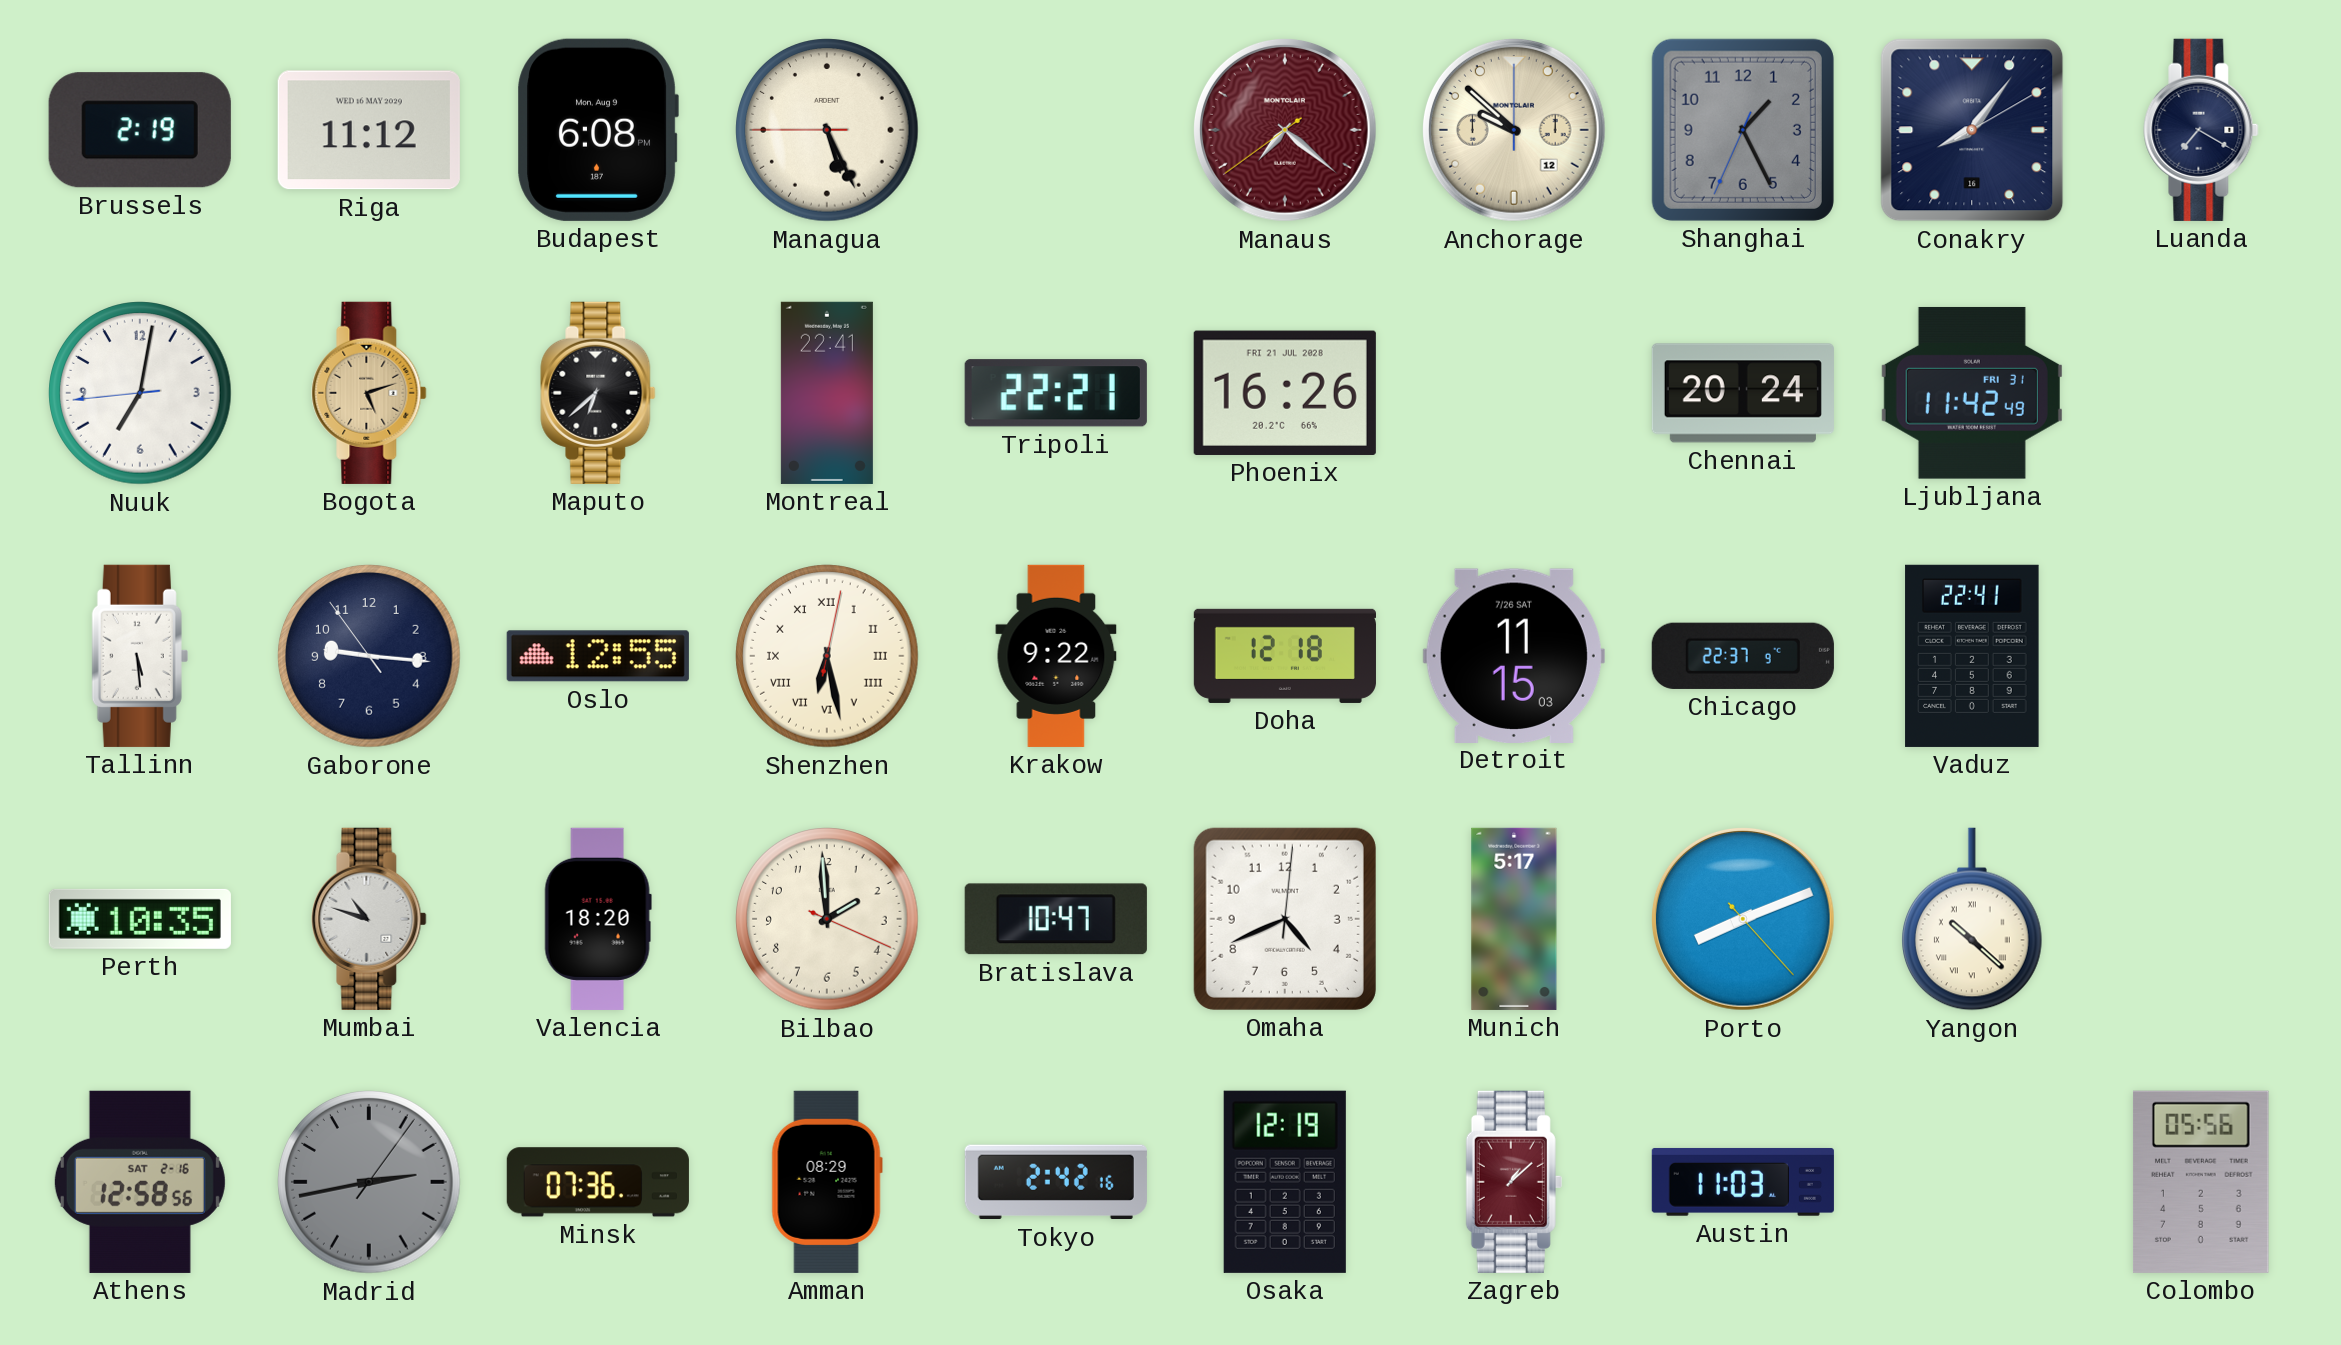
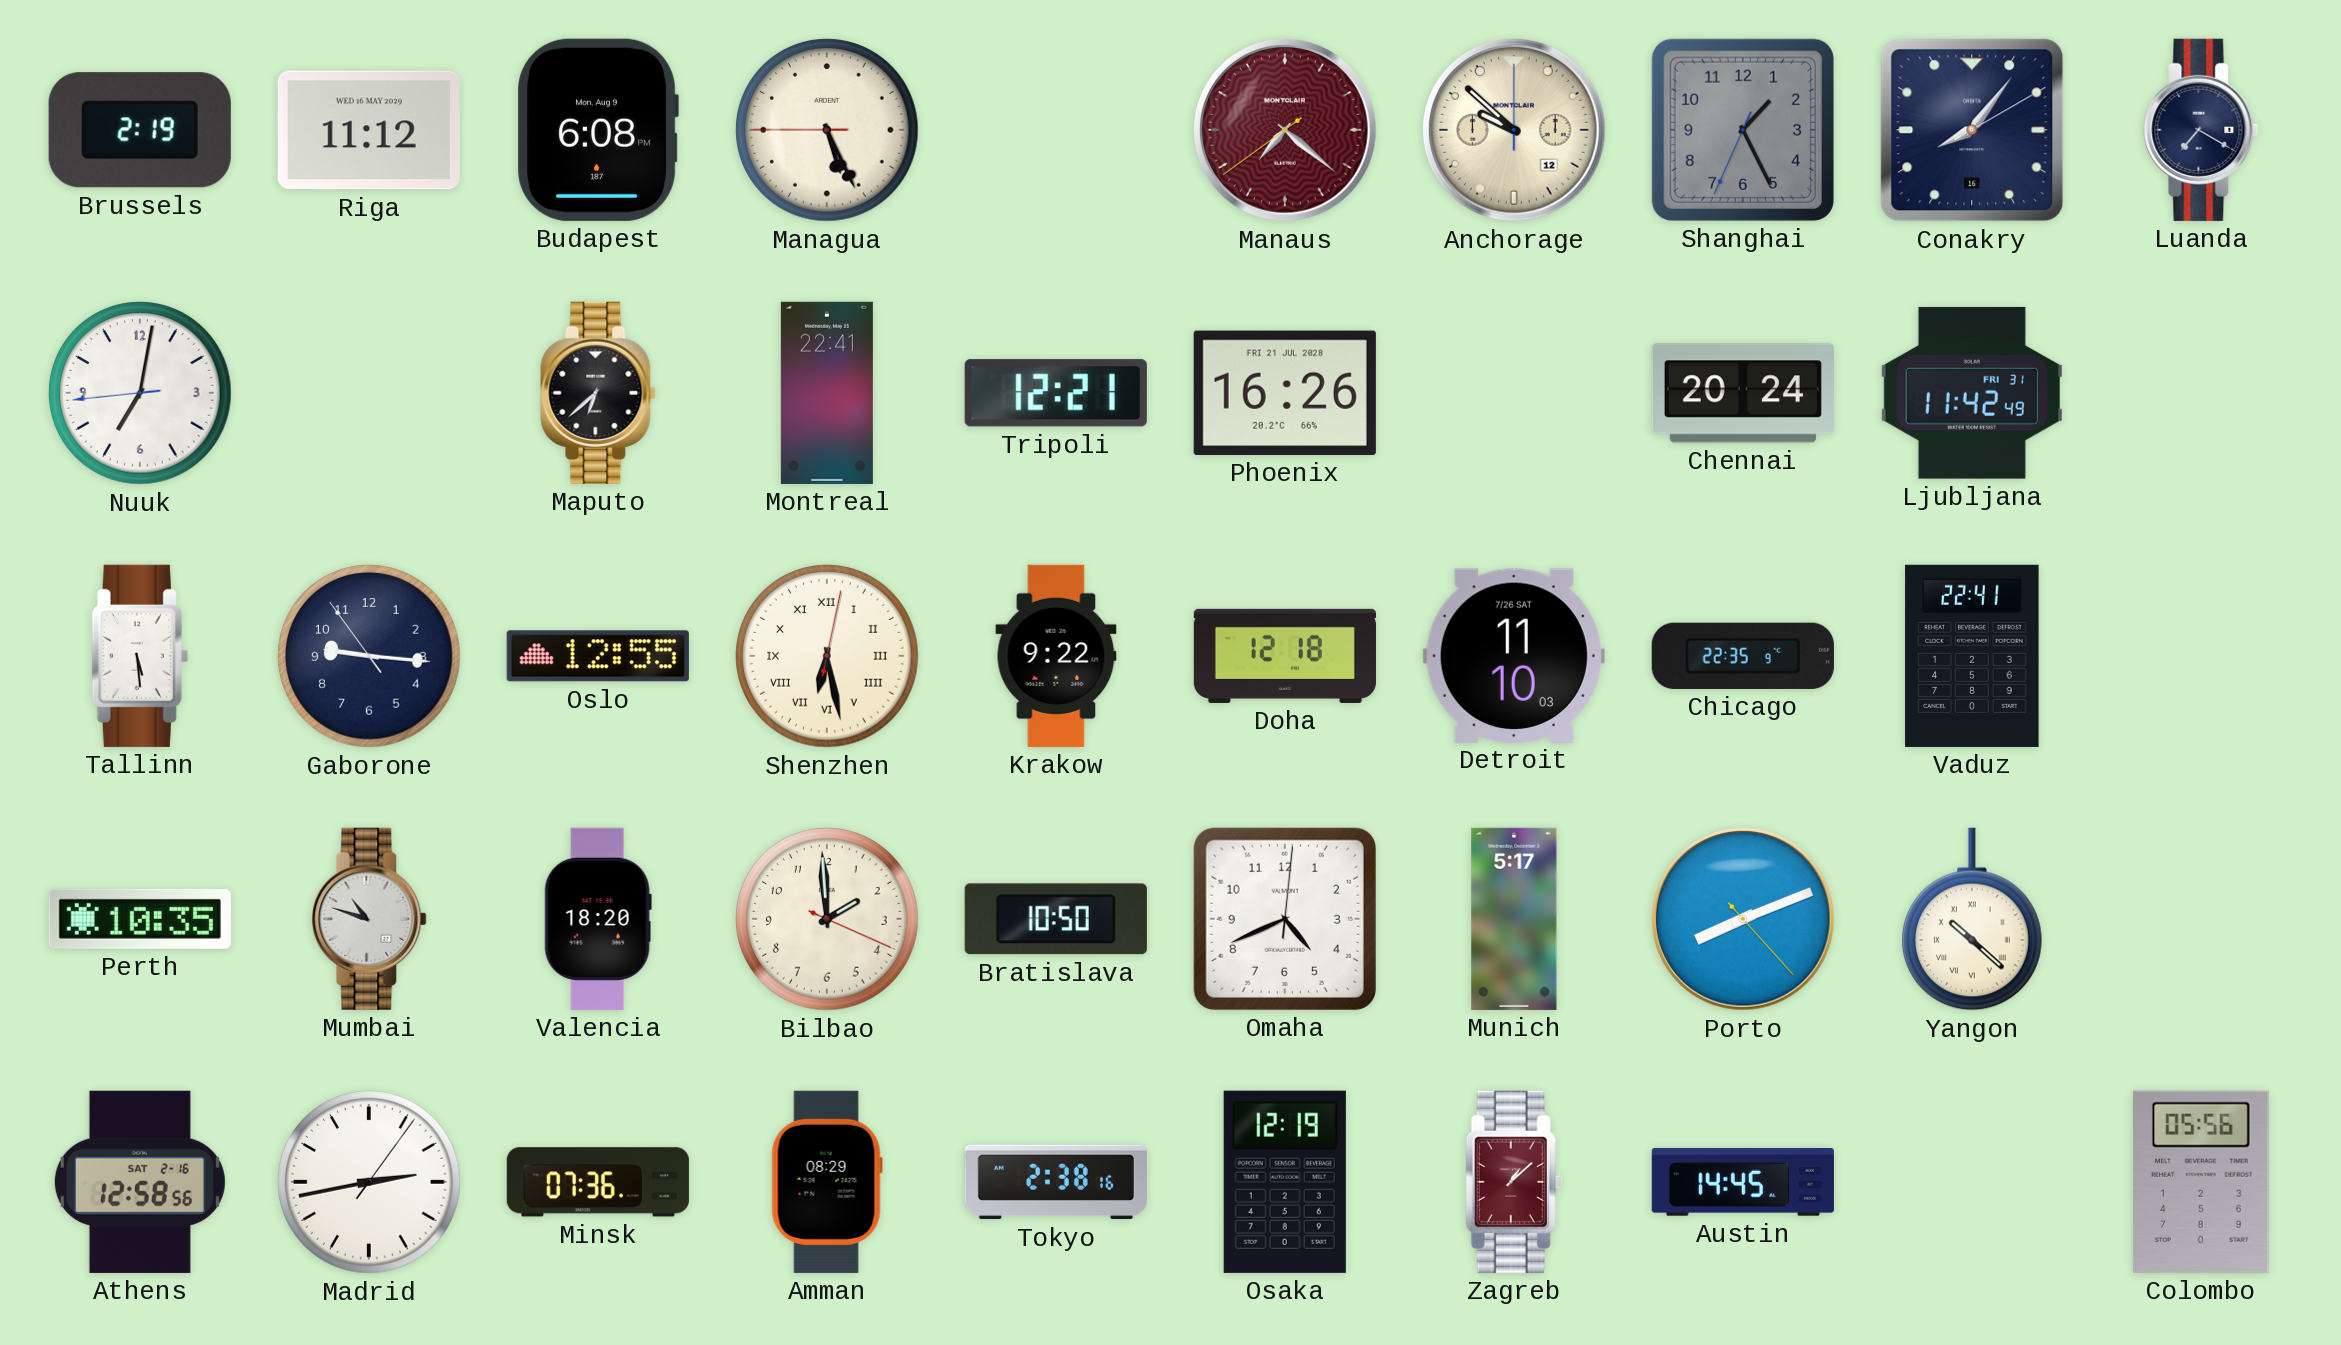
Bogota: 5:12 -> none
Tripoli: 22:21 -> 12:21
Detroit: 11:15 -> 11:10
Chicago: 22:37 -> 22:35
Bratislava: 10:47 -> 10:50
Madrid dial: grey -> white
Tokyo: 2:42 -> 2:38
Austin: 11:03 -> 14:45
